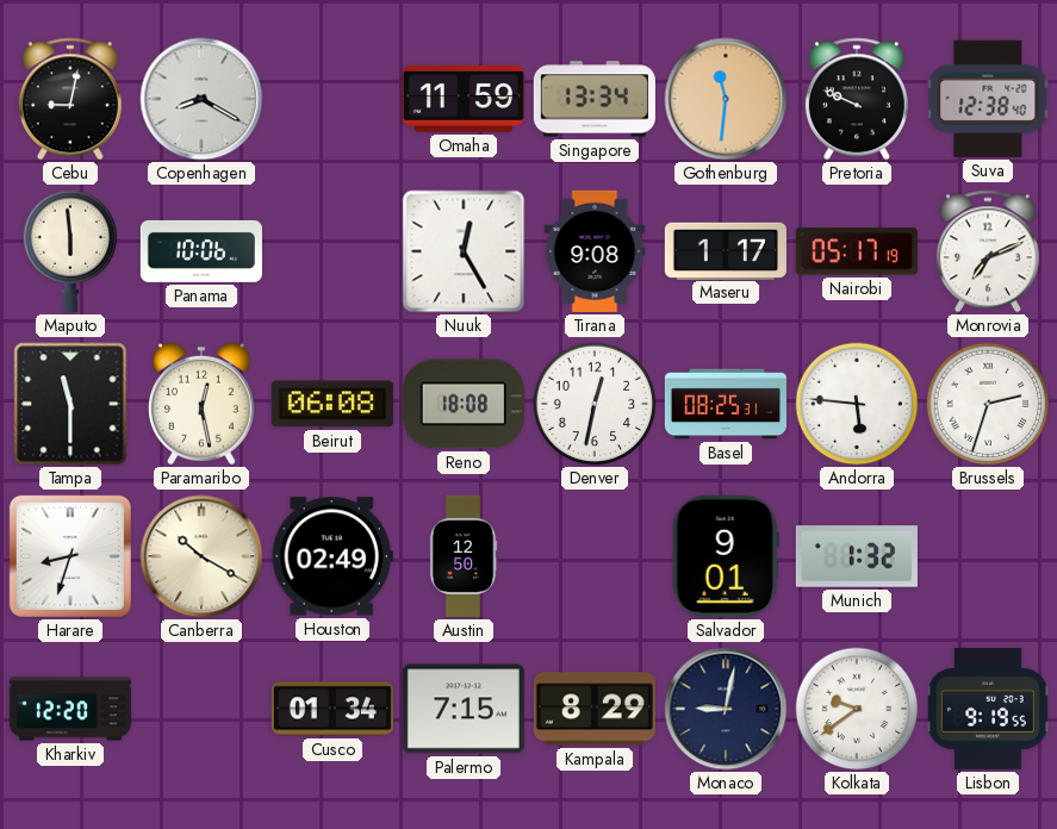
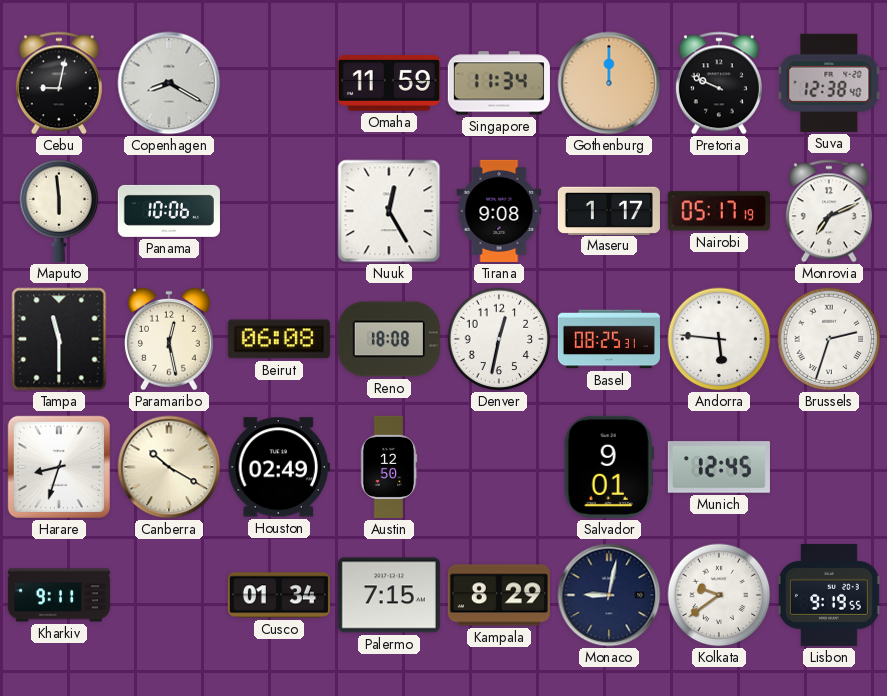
Singapore: 13:34 -> 11:34
Gothenburg: 11:31 -> 12:00
Munich: 1:32 -> 12:45
Kharkiv: 12:20 -> 9:11
